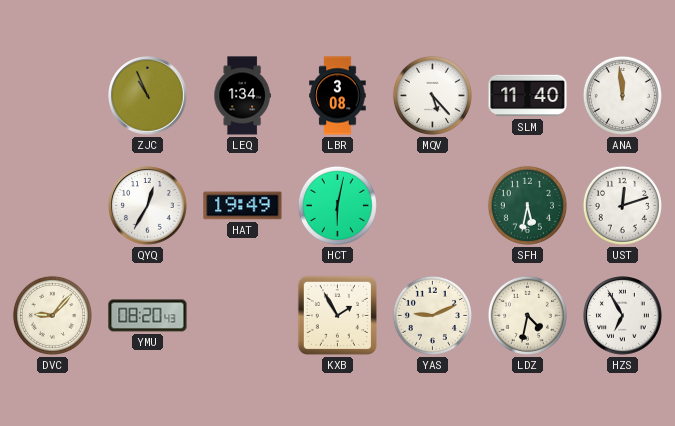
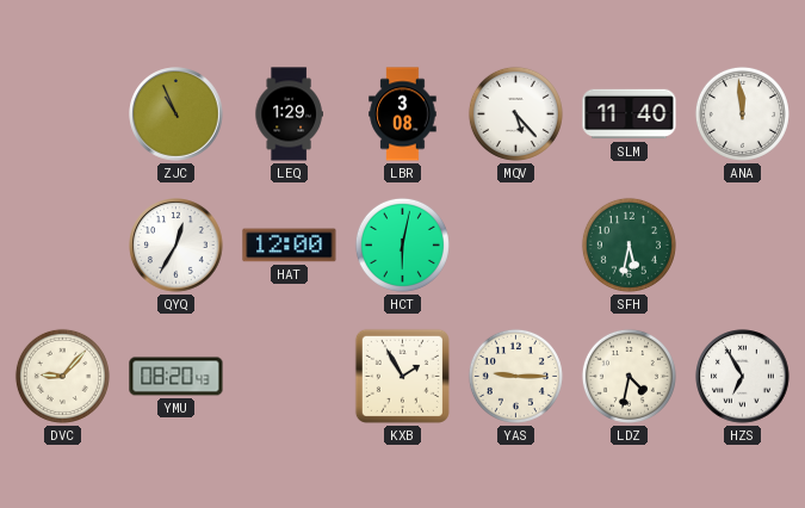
LEQ: 1:34 -> 1:29
HAT: 19:49 -> 12:00
UST: 12:12 -> none
YAS: 9:11 -> 9:15
